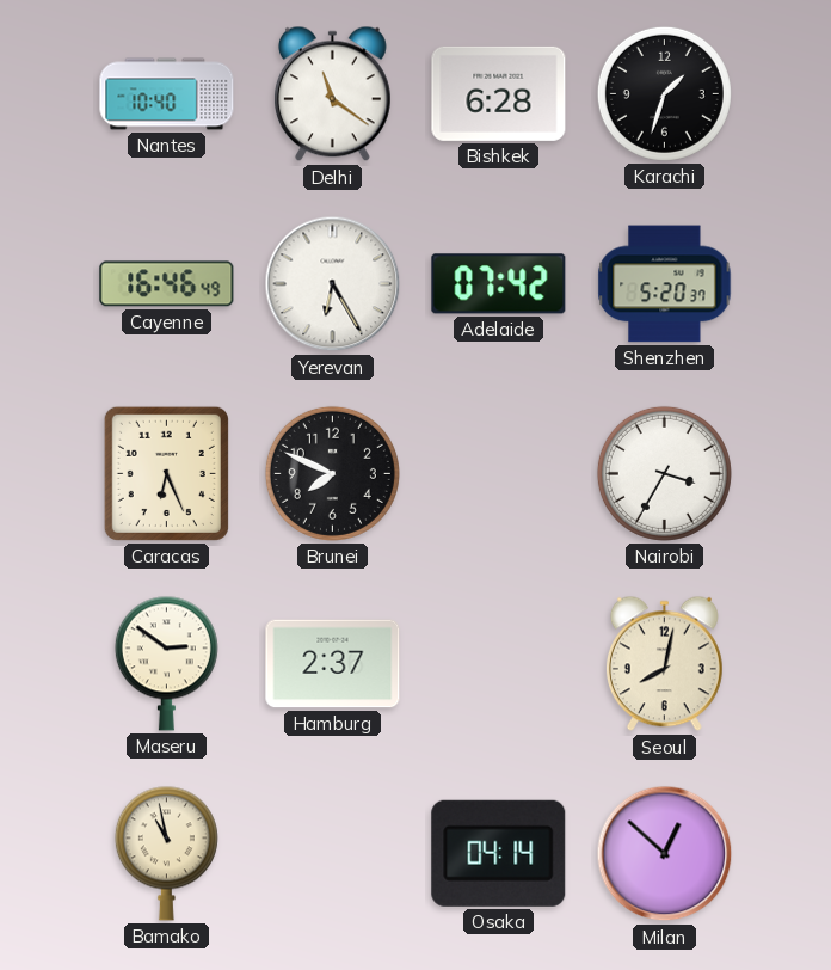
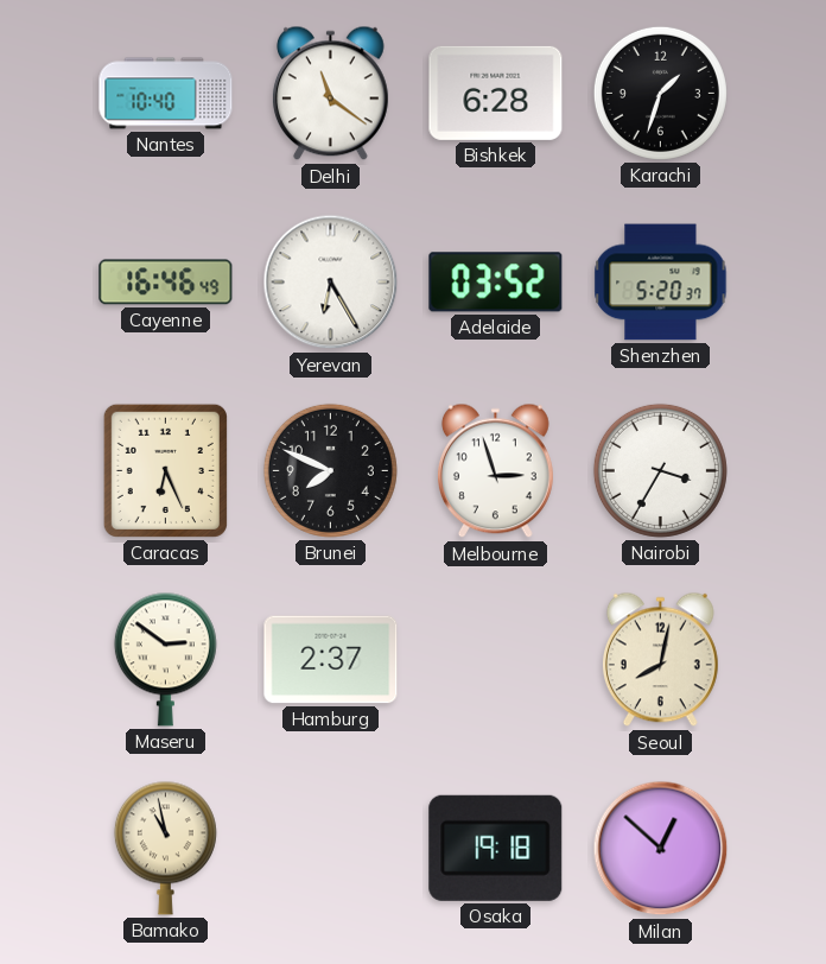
Adelaide: 07:42 -> 03:52
Melbourne: none -> 2:57
Osaka: 04:14 -> 19:18
